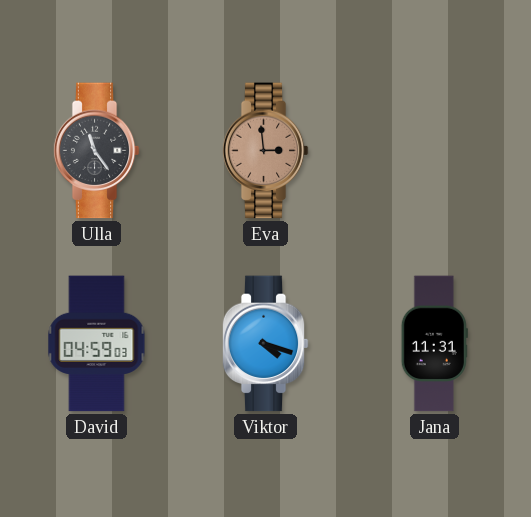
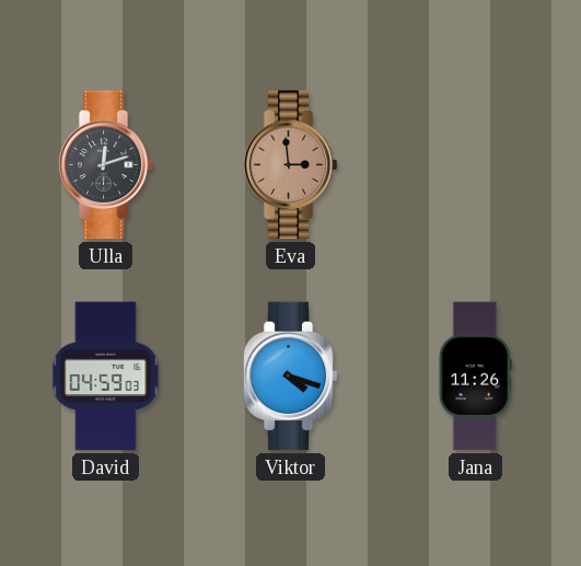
Ulla: 11:24 -> 12:12
Jana: 11:31 -> 11:26
